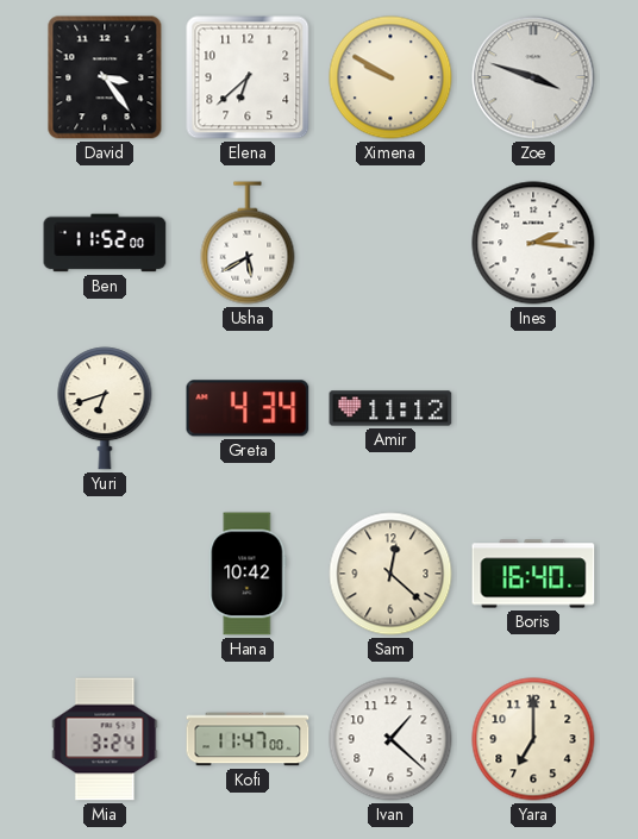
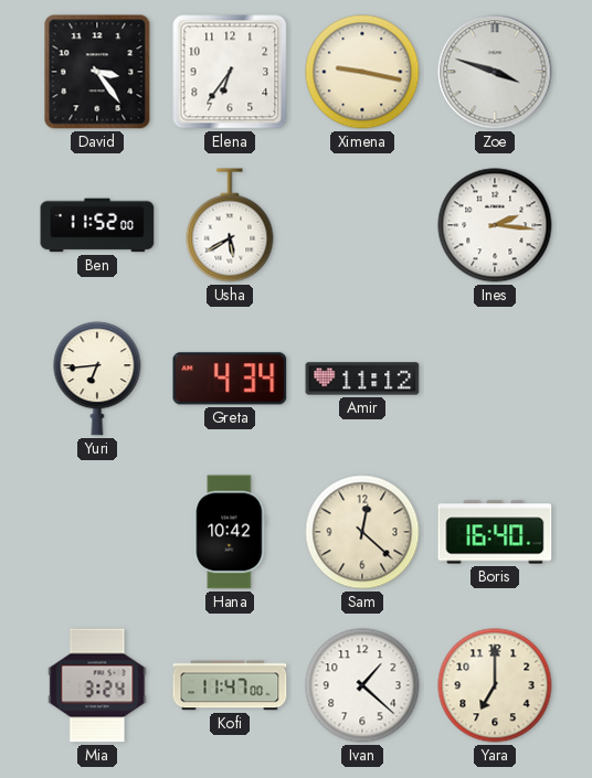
Elena: 6:38 -> 6:36
Ximena: 9:50 -> 9:17
Yuri: 6:42 -> 6:44
